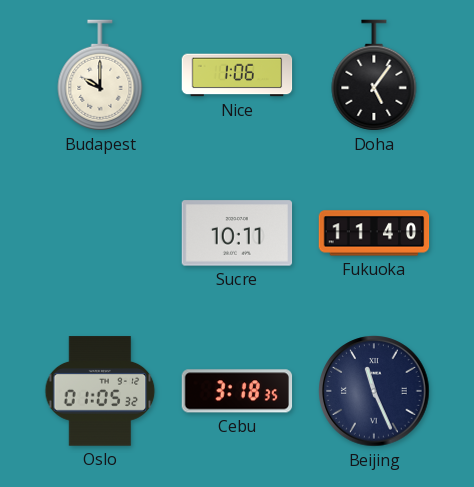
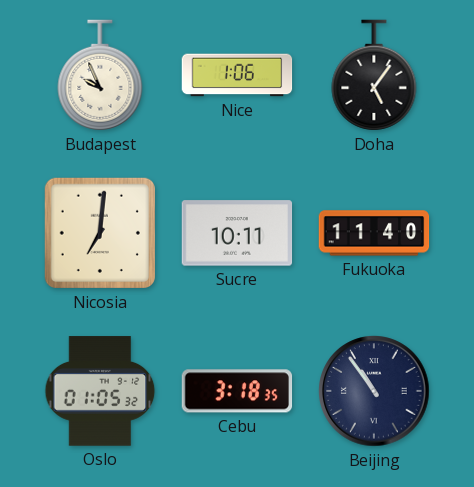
Budapest: 10:00 -> 9:56
Nicosia: none -> 7:01
Beijing: 11:26 -> 10:54
